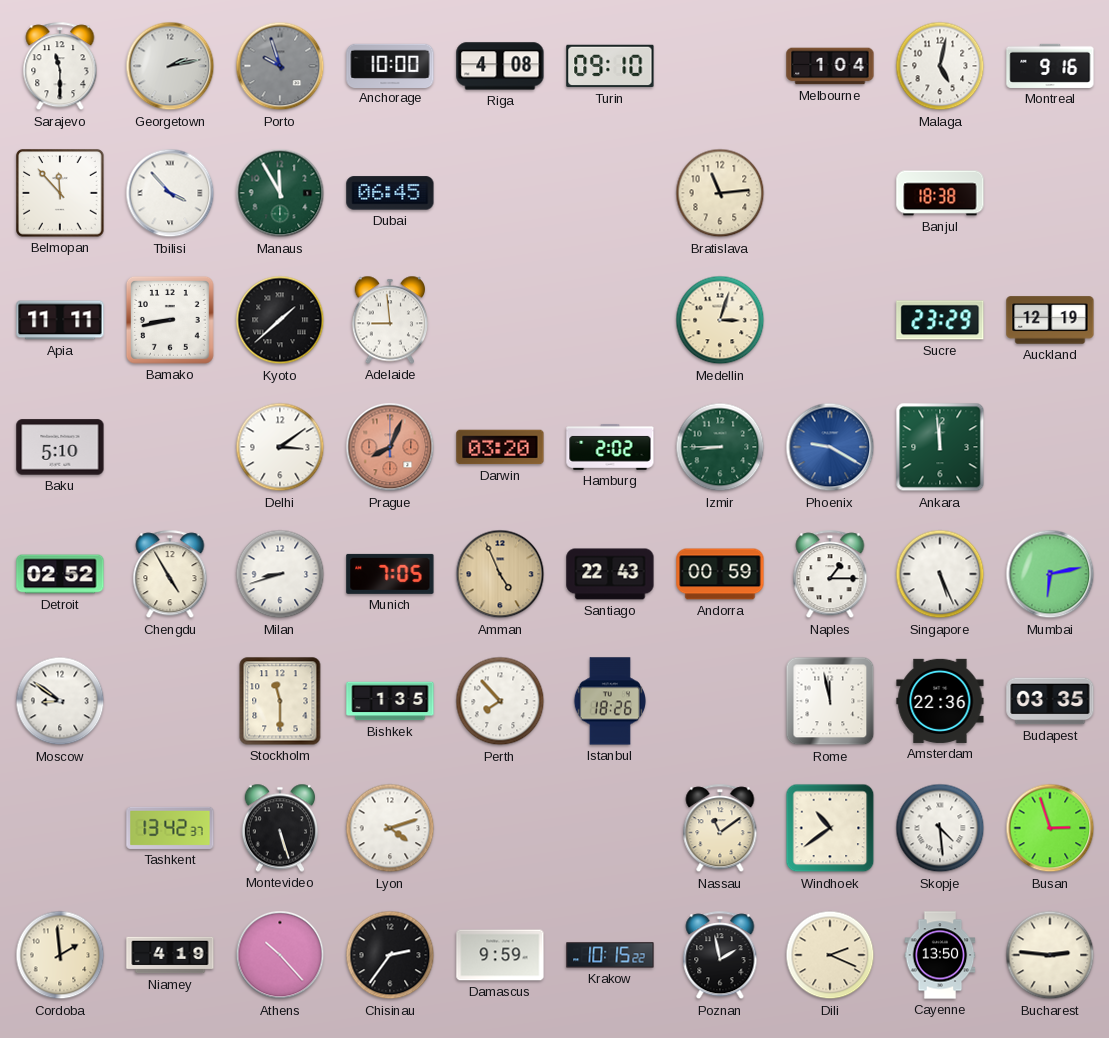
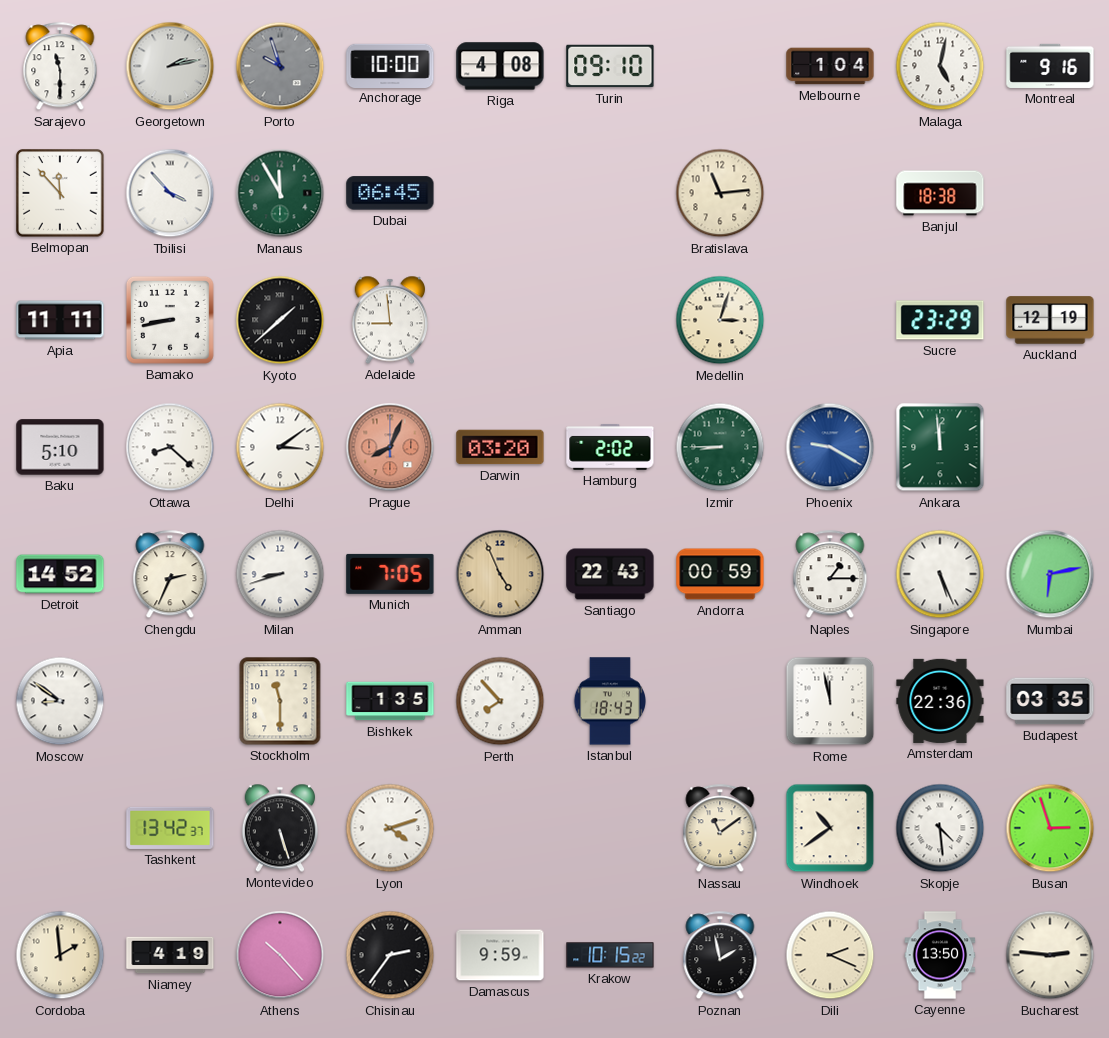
Ottawa: none -> 8:22
Detroit: 02:52 -> 14:52
Chengdu: 4:55 -> 2:34
Istanbul: 18:26 -> 18:43
